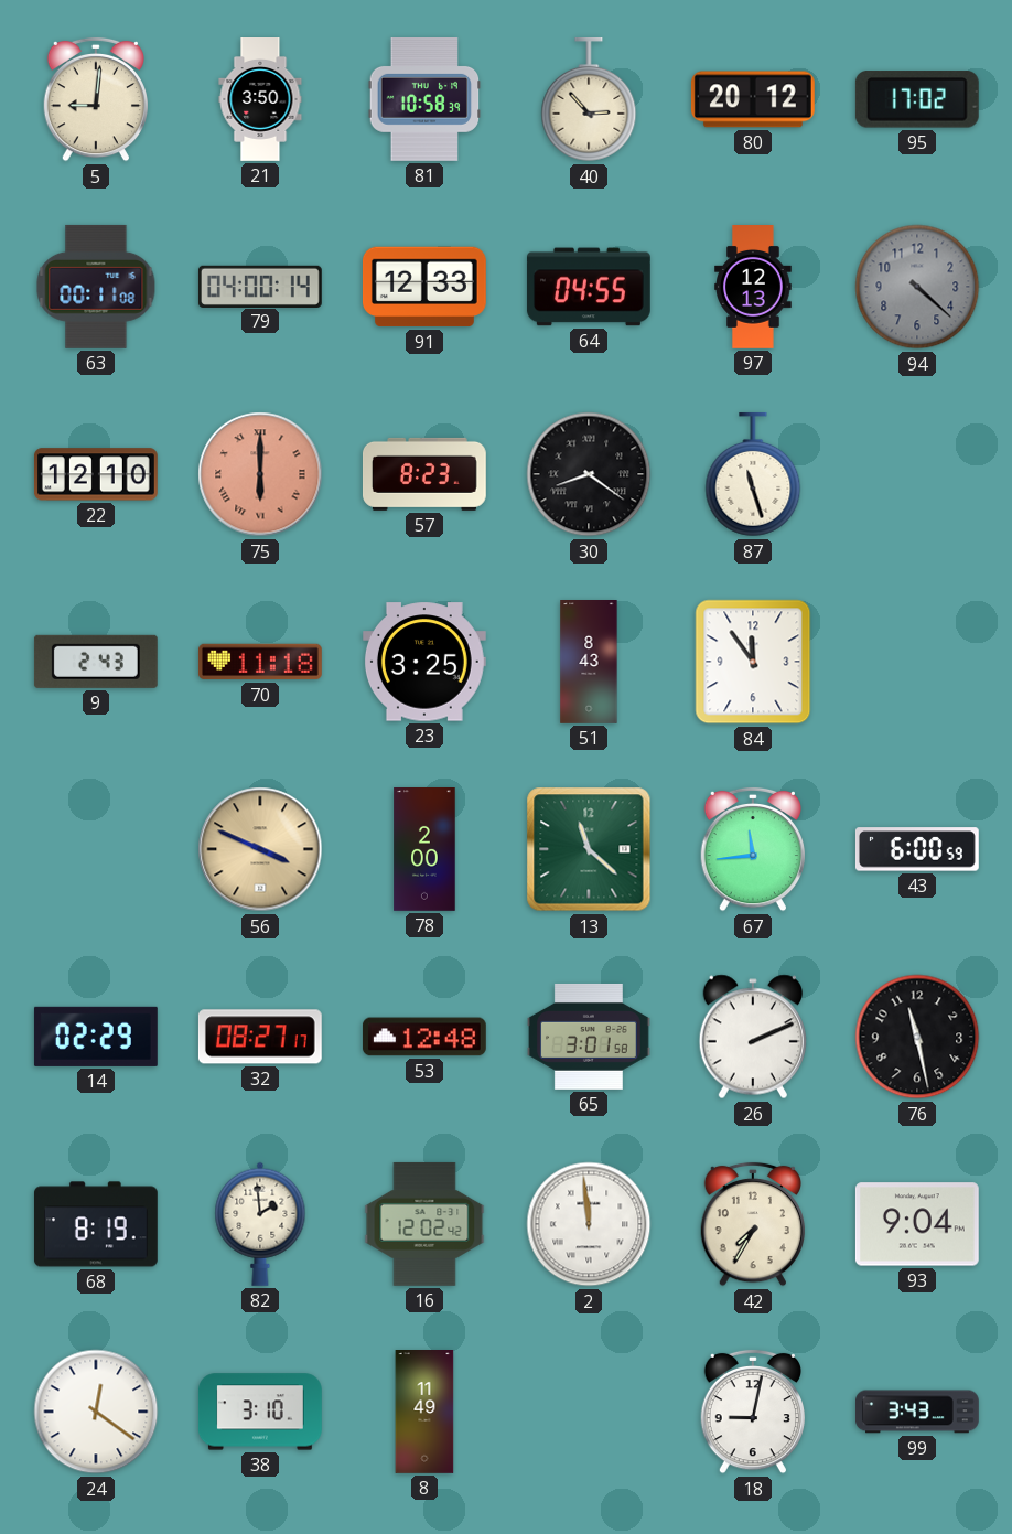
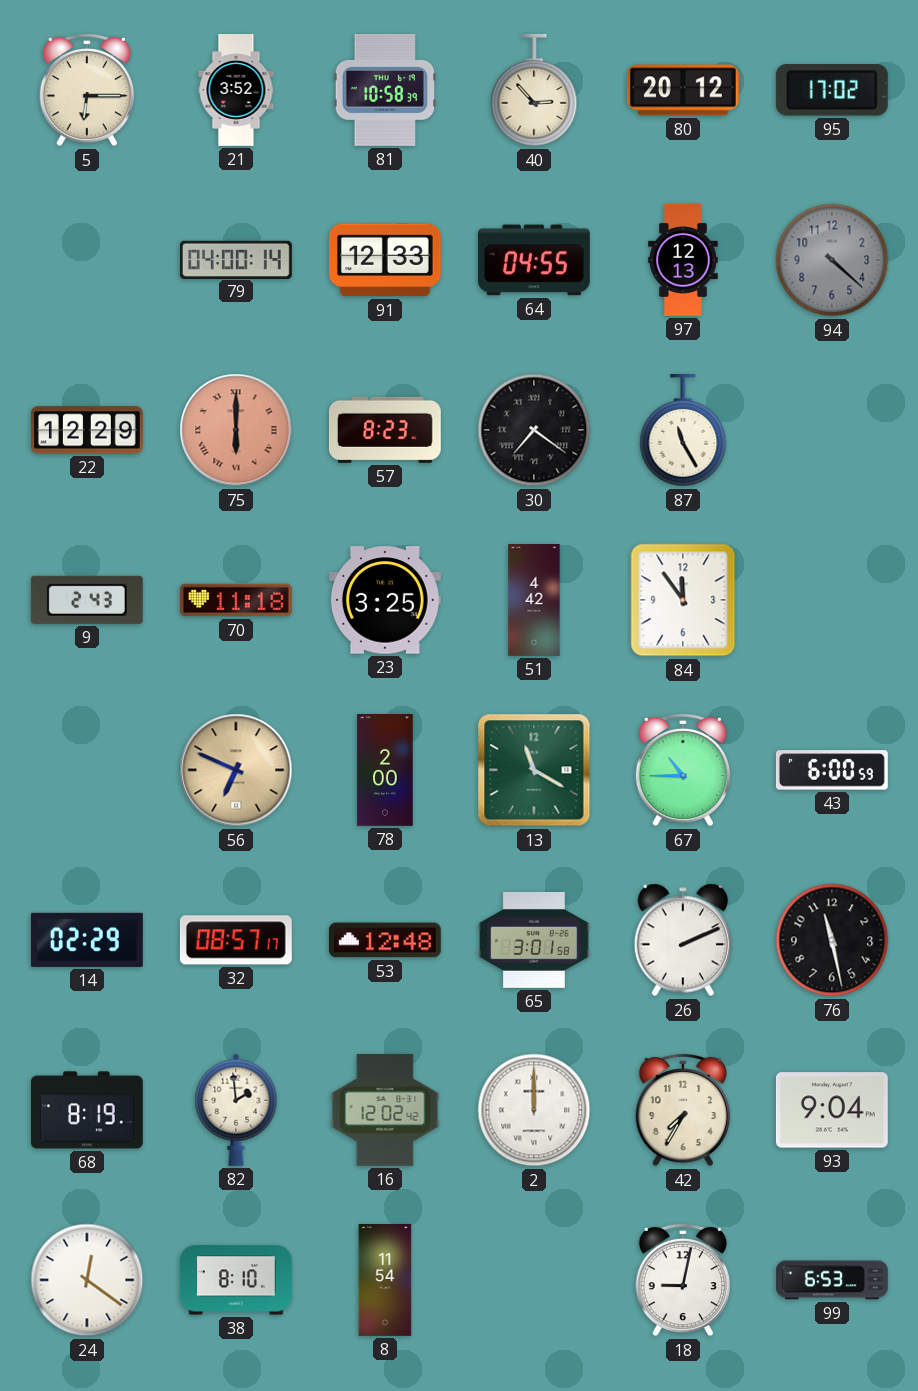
5: 9:01 -> 6:15
21: 3:50 -> 3:52
63: 00:11 -> none
22: 12:10 -> 12:29
30: 8:21 -> 7:21
87: 11:27 -> 11:25
51: 8:43 -> 4:42
56: 3:49 -> 6:49
13: 11:22 -> 11:20
67: 11:44 -> 10:45
32: 08:27 -> 08:57
2: 11:59 -> 12:00
38: 3:10 -> 8:10
8: 11:49 -> 11:54
99: 3:43 -> 6:53
